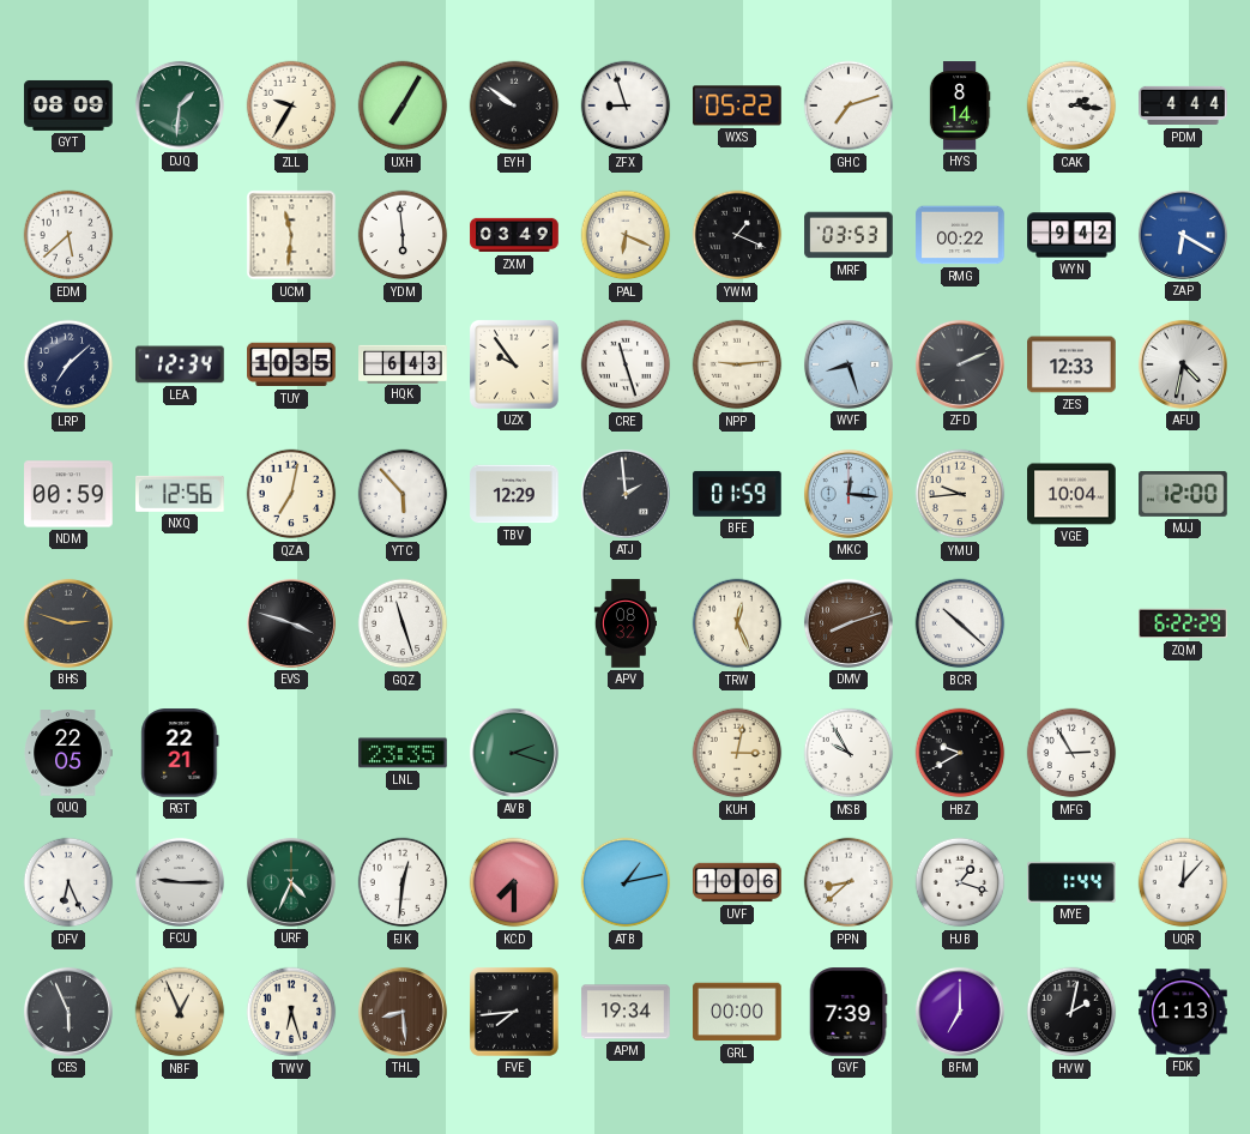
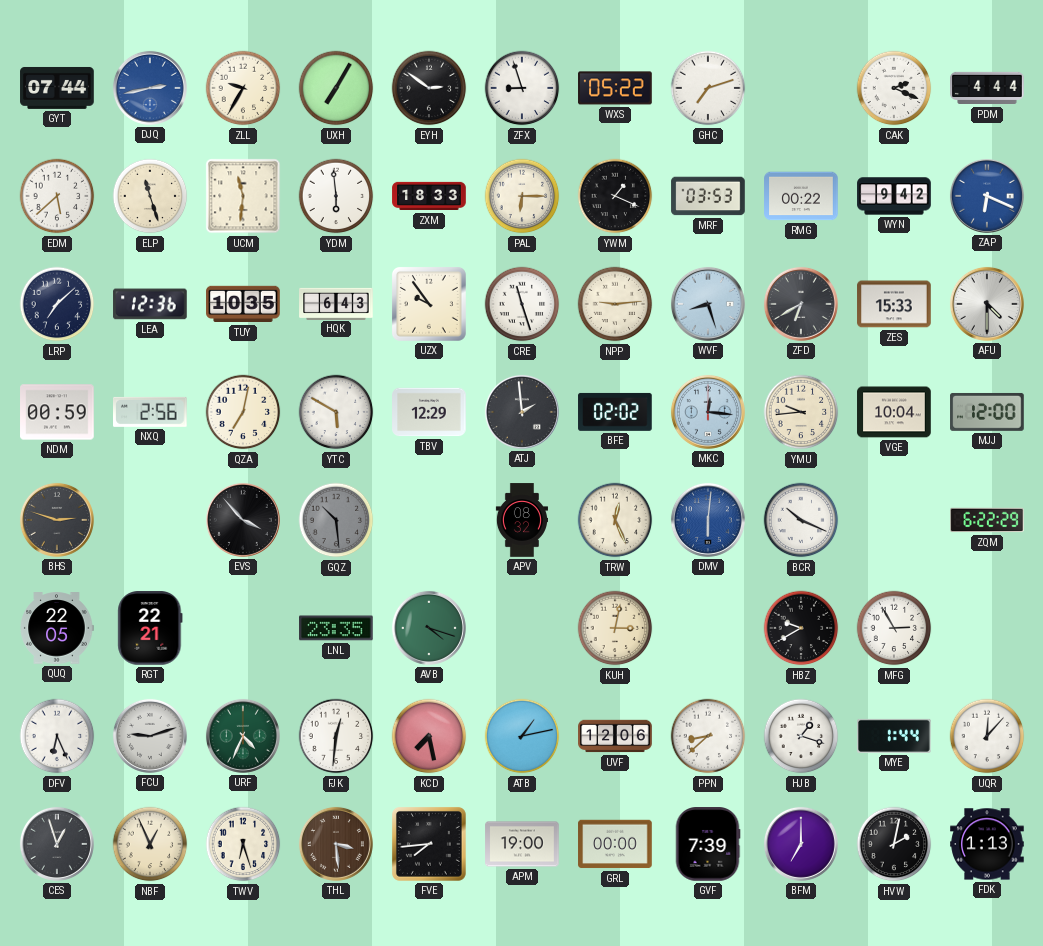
GYT: 08:09 -> 07:44
DJQ: 1:31 -> 2:43
DJQ dial: green -> blue
EYH: 9:51 -> 2:51
HYS: 8:14 -> none
CAK: 2:16 -> 2:19
ELP: none -> 11:27
ZXM: 03:49 -> 18:33
PAL: 6:19 -> 6:15
ZAP: 6:20 -> 6:19
LEA: 12:34 -> 12:36
ZFD: 2:11 -> 6:40
ZES: 12:33 -> 15:33
AFU: 4:32 -> 4:30
NXQ: 12:56 -> 2:56
YTC: 5:53 -> 5:50
BFE: 01:59 -> 02:02
EVS: 3:48 -> 3:53
GQZ: 11:27 -> 10:29
GQZ dial: white -> grey
DMV: 8:12 -> 6:01
DMV dial: brown -> blue
BCR: 10:22 -> 10:19
AVB: 2:18 -> 4:18
MSB: 9:55 -> none
FCU: 9:15 -> 9:12
KCD: 7:30 -> 7:28
UVF: 10:06 -> 12:06
CES: 5:56 -> 12:57
THL: 8:29 -> 3:29
APM: 19:34 -> 19:00
